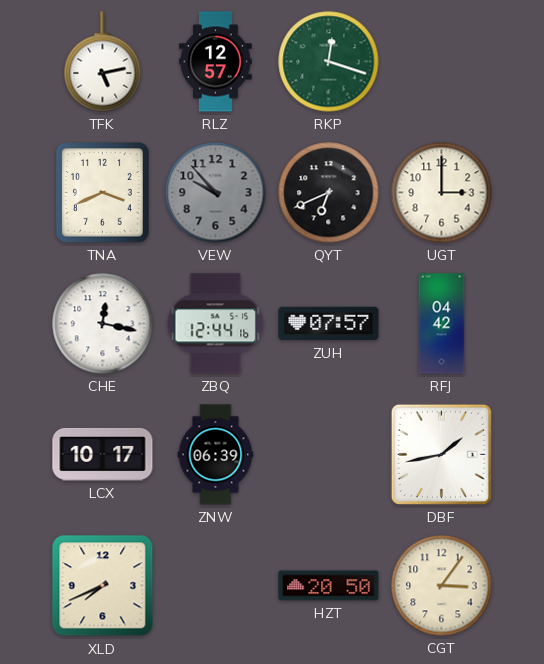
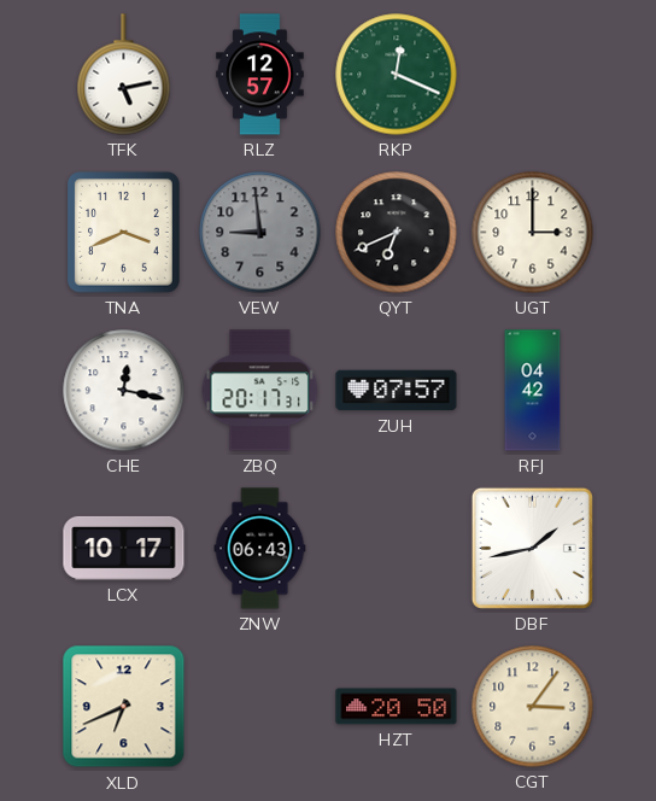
RKP: 12:18 -> 12:19
VEW: 9:53 -> 8:59
ZBQ: 12:44 -> 20:17
ZNW: 06:39 -> 06:43
XLD: 7:41 -> 6:41
